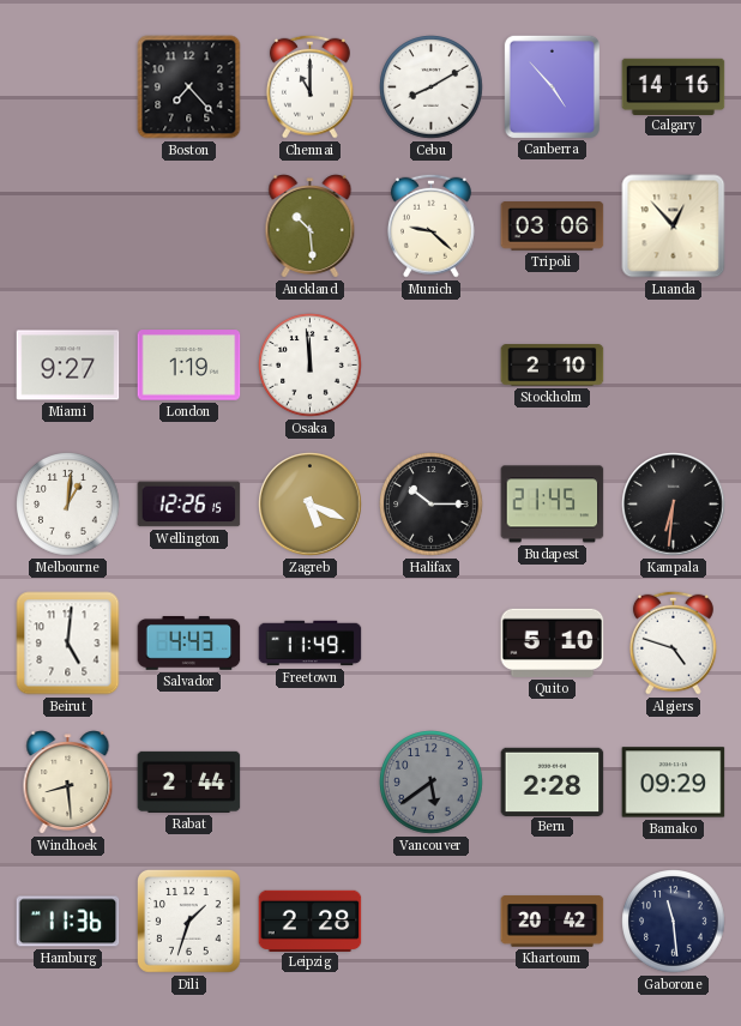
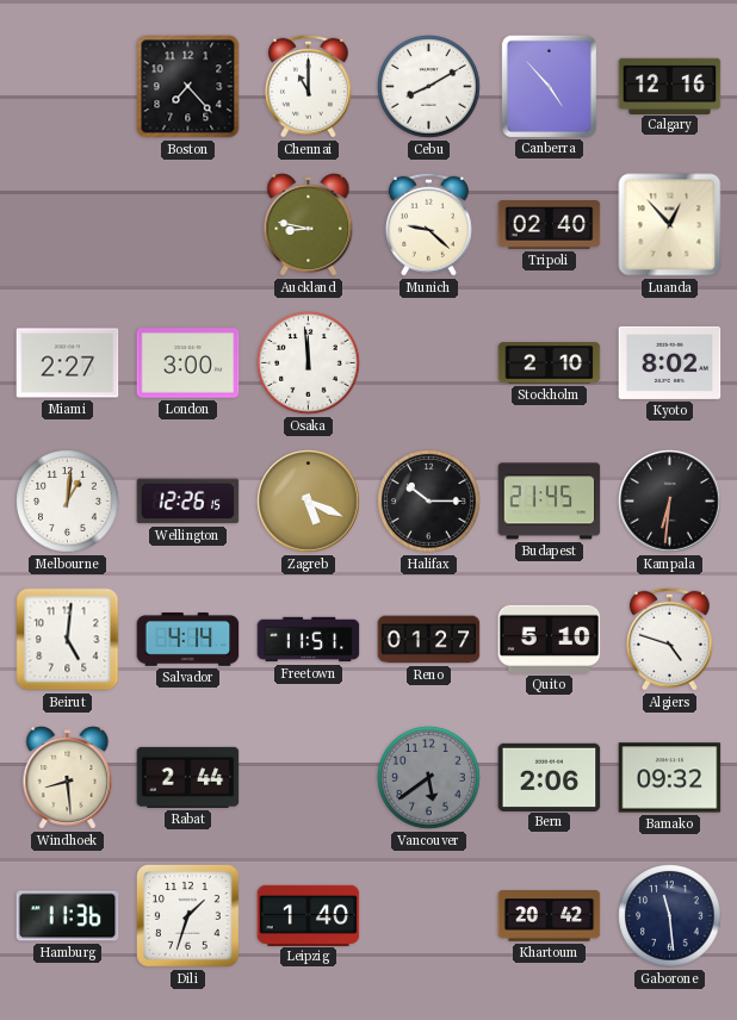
Calgary: 14:16 -> 12:16
Auckland: 10:29 -> 8:47
Tripoli: 03:06 -> 02:40
Miami: 9:27 -> 2:27
London: 1:19 -> 3:00
Kyoto: none -> 8:02
Salvador: 4:43 -> 4:14
Freetown: 11:49 -> 11:51
Reno: none -> 01:27
Bern: 2:28 -> 2:06
Bamako: 09:29 -> 09:32
Leipzig: 2:28 -> 1:40
